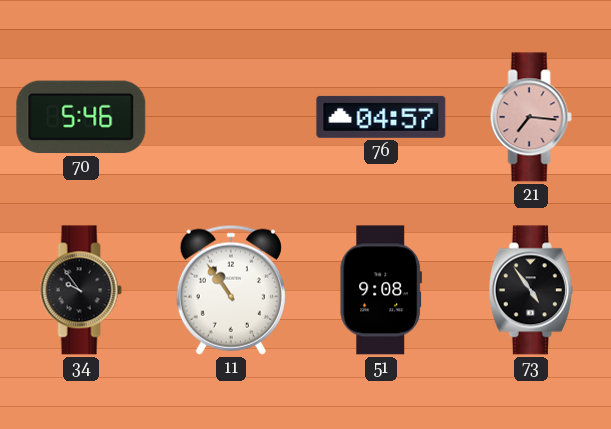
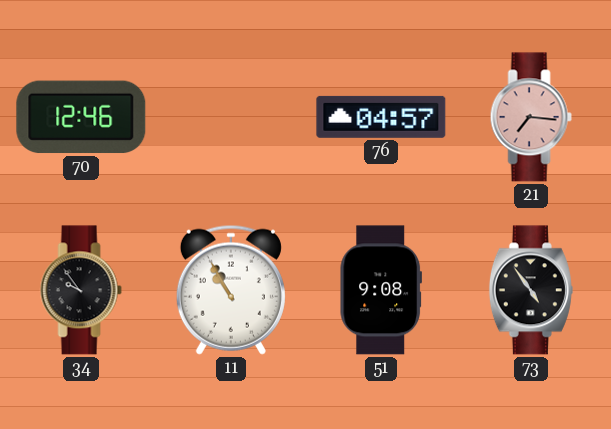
70: 5:46 -> 12:46
11: 10:54 -> 10:55
